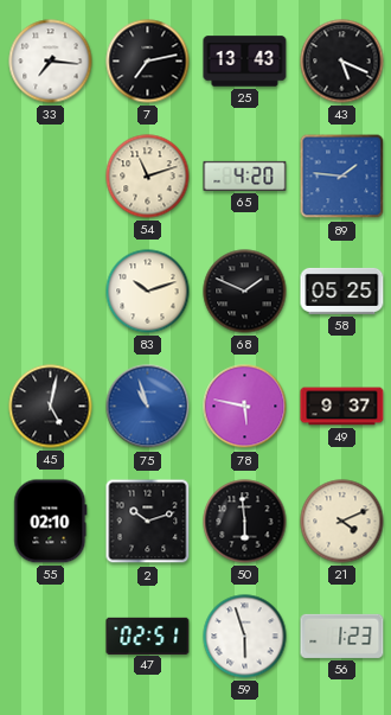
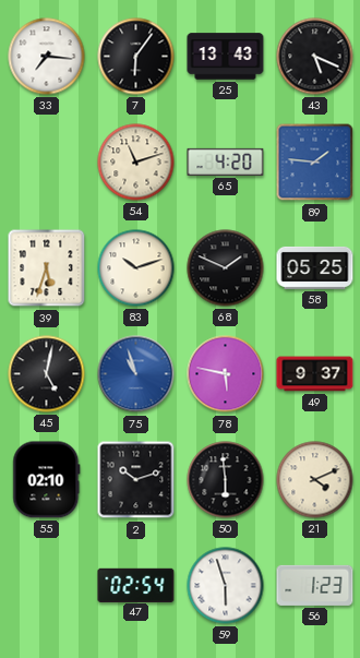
7: 7:13 -> 6:06
39: none -> 5:33
47: 02:51 -> 02:54
